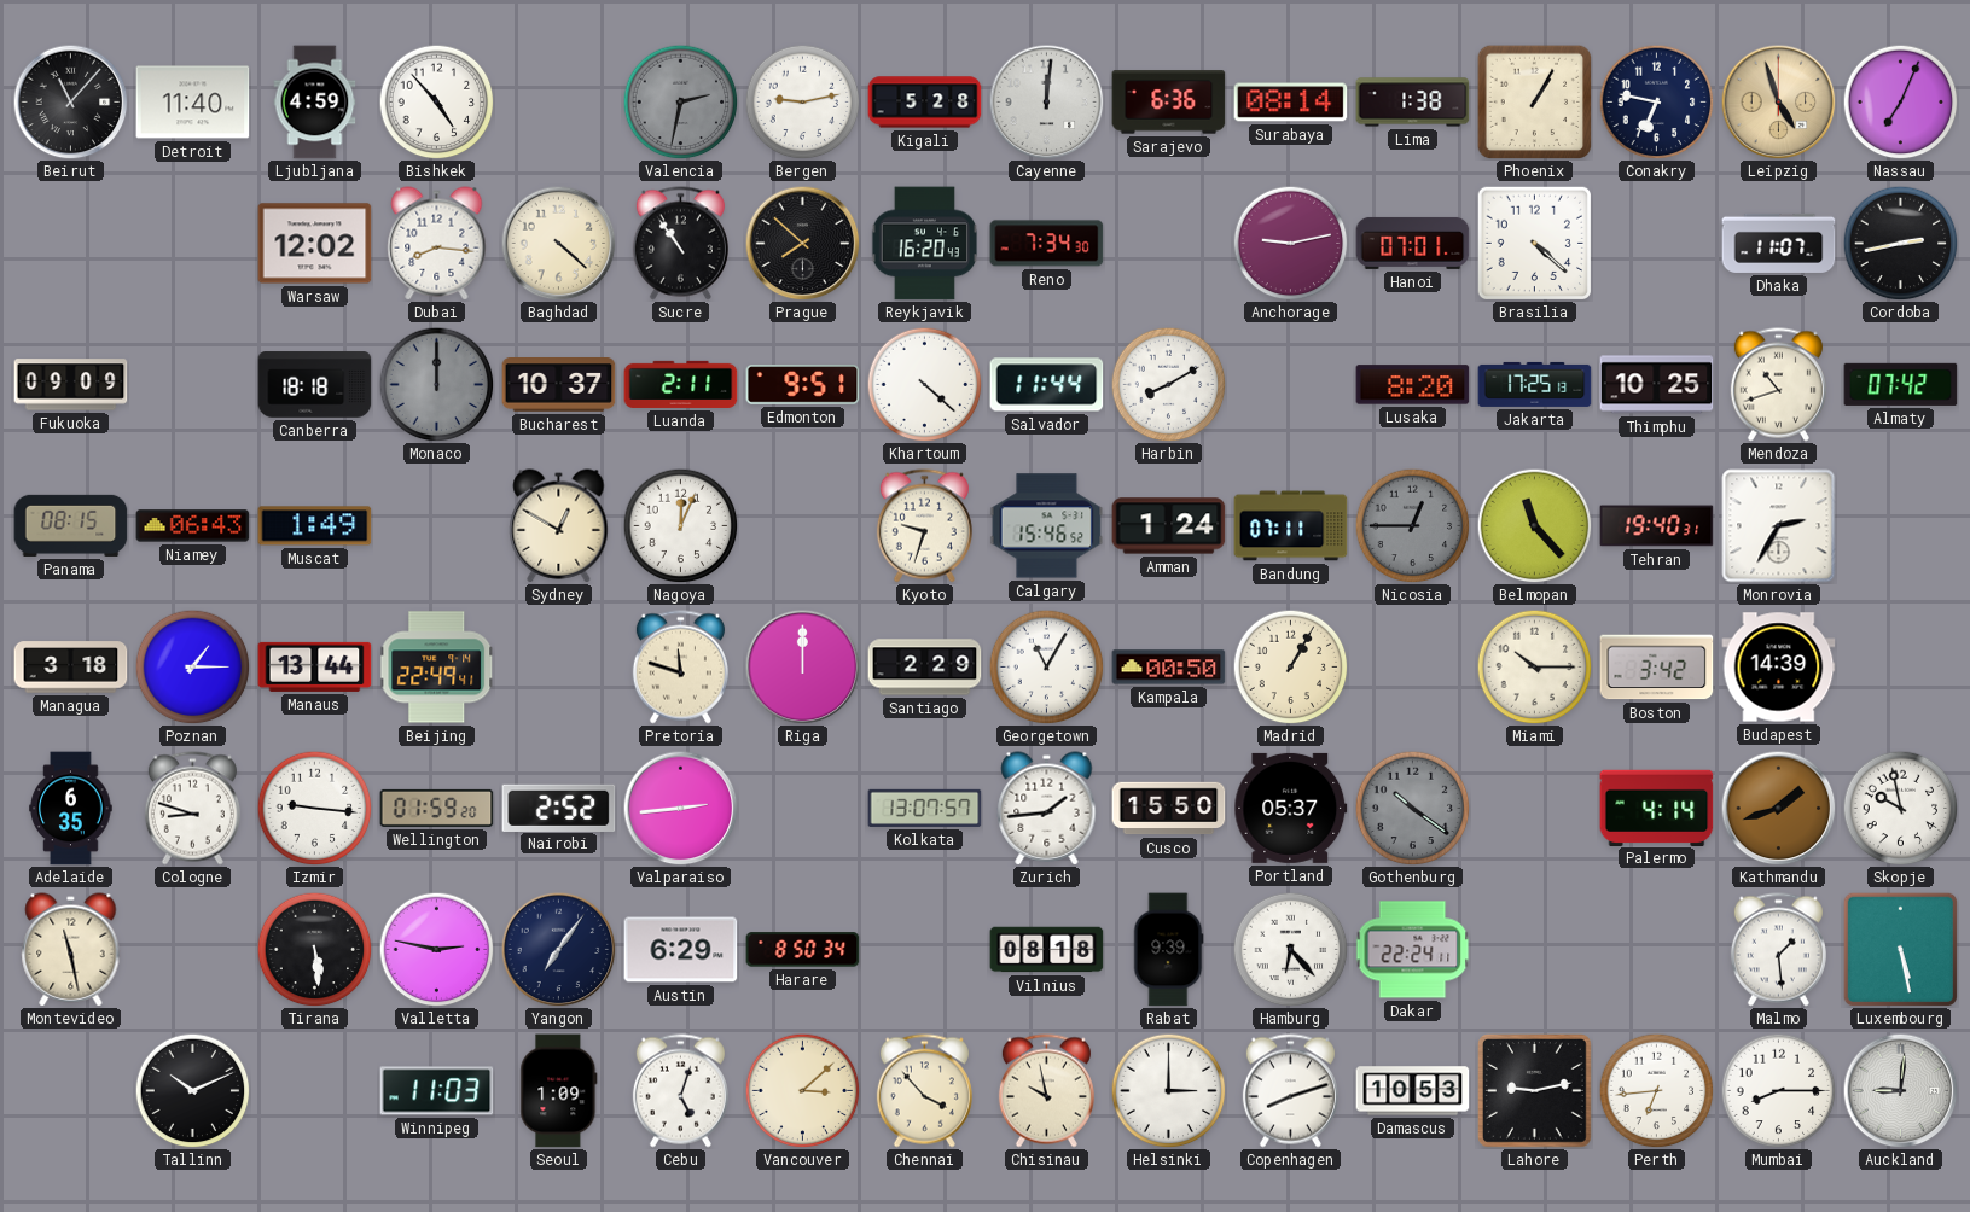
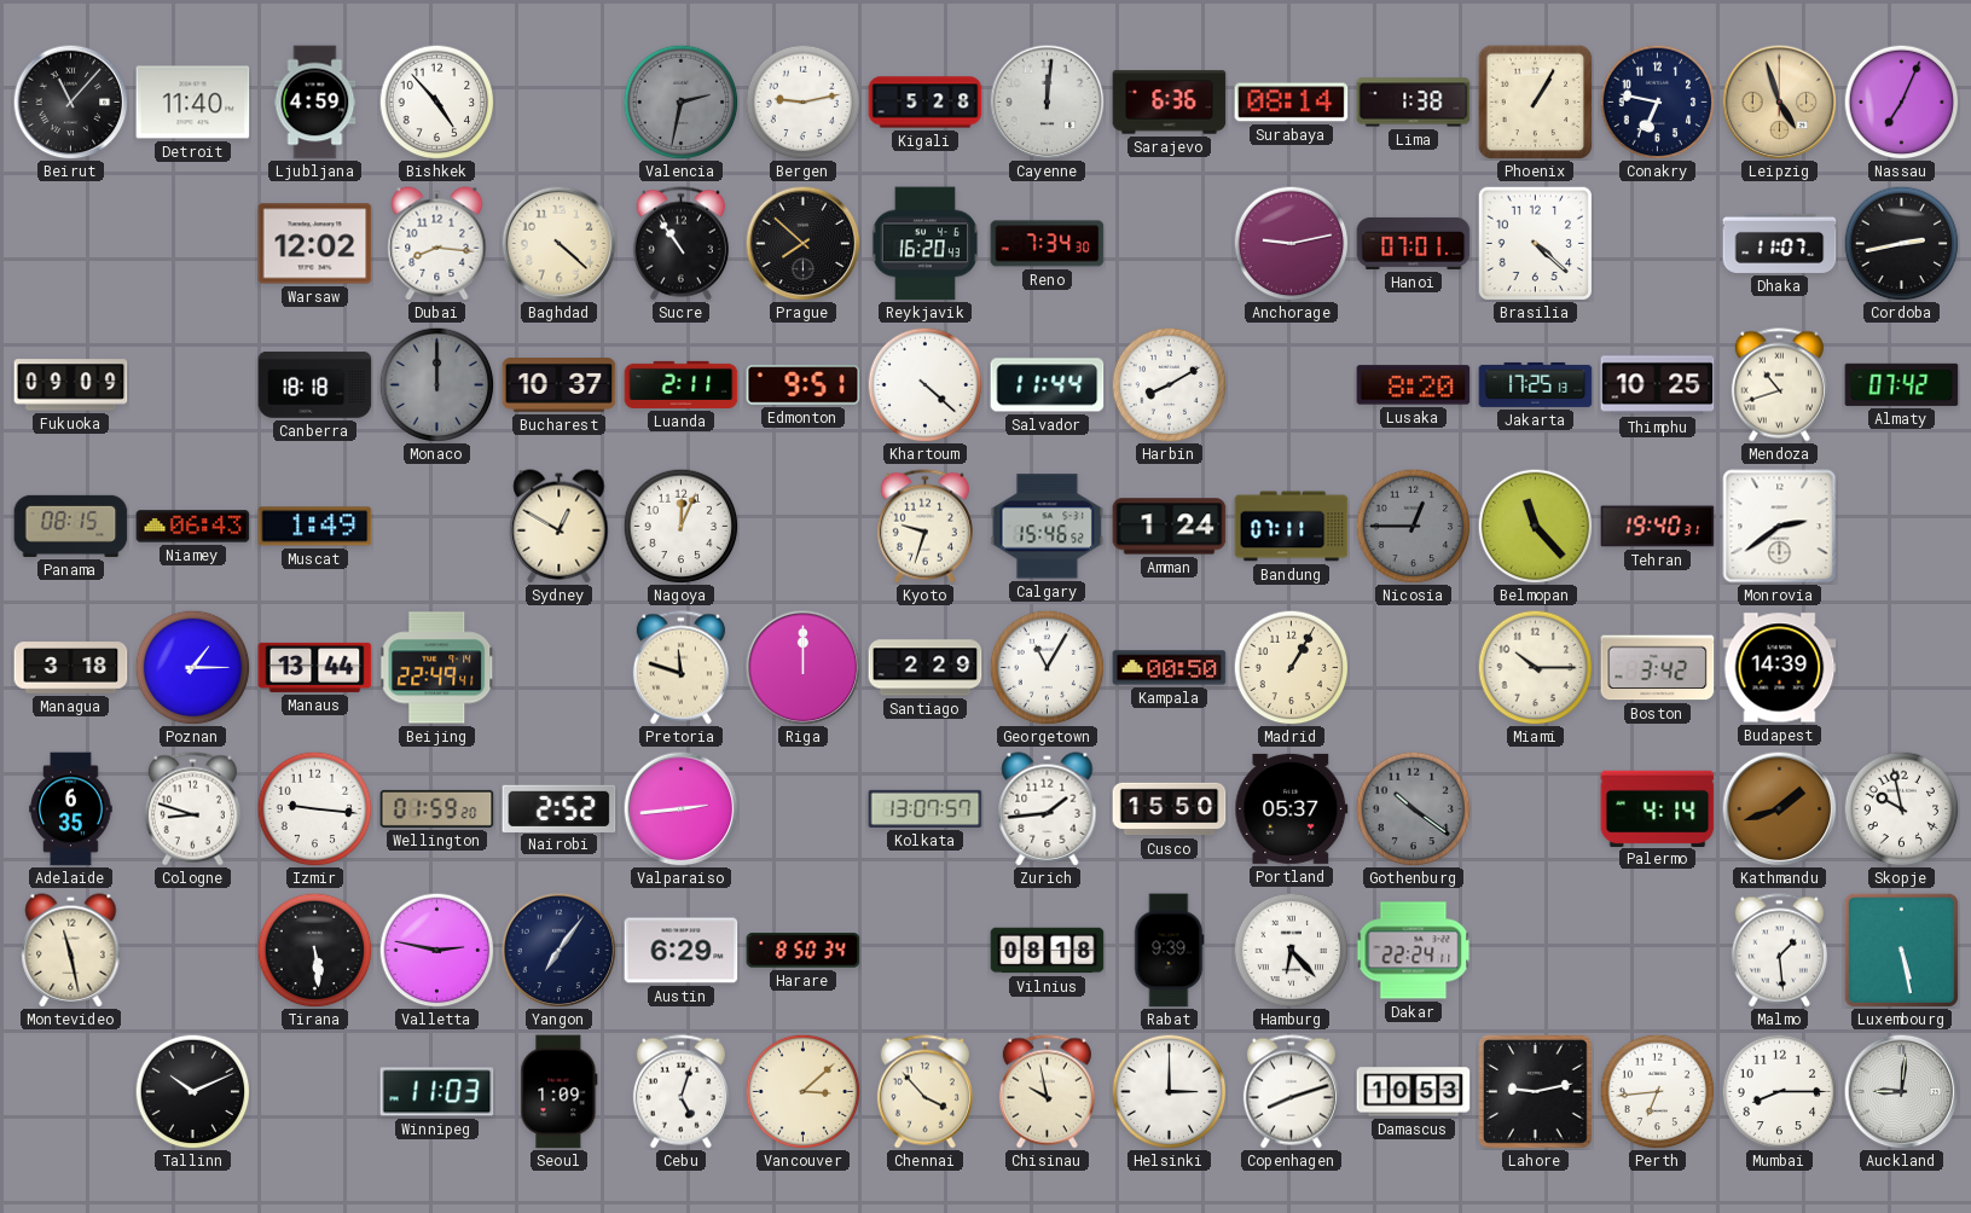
Monrovia: 2:35 -> 2:39
